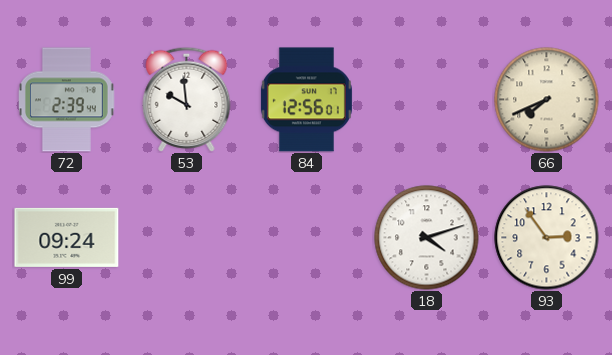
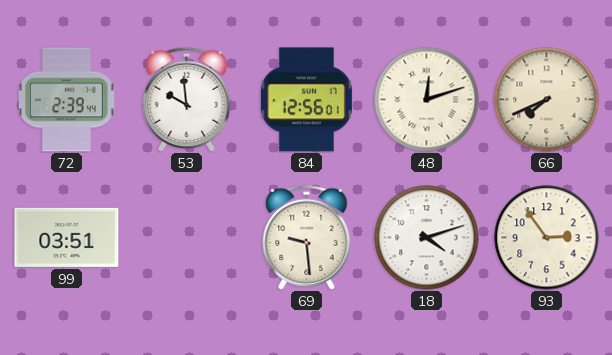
48: none -> 12:12
99: 09:24 -> 03:51
69: none -> 9:29
